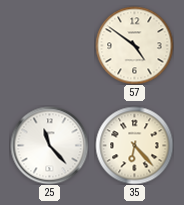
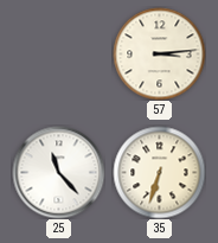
57: 4:51 -> 3:14
35: 6:23 -> 6:33
